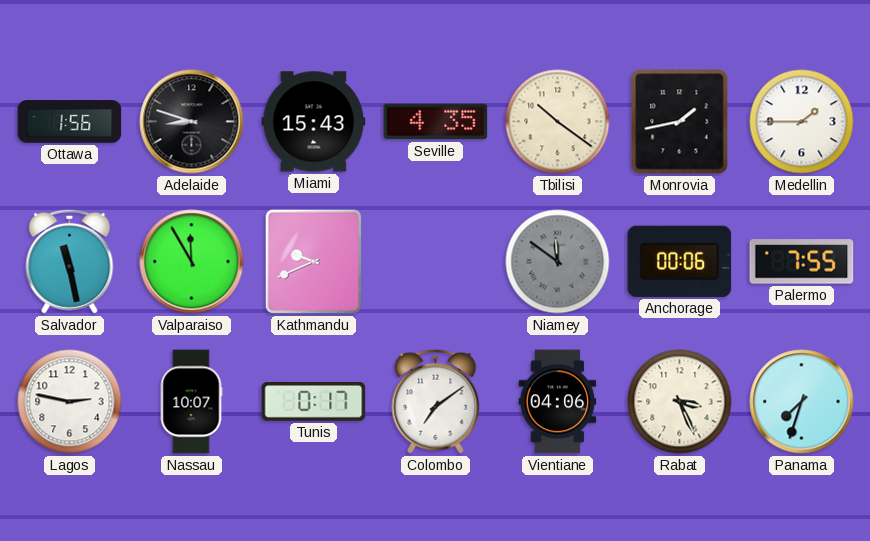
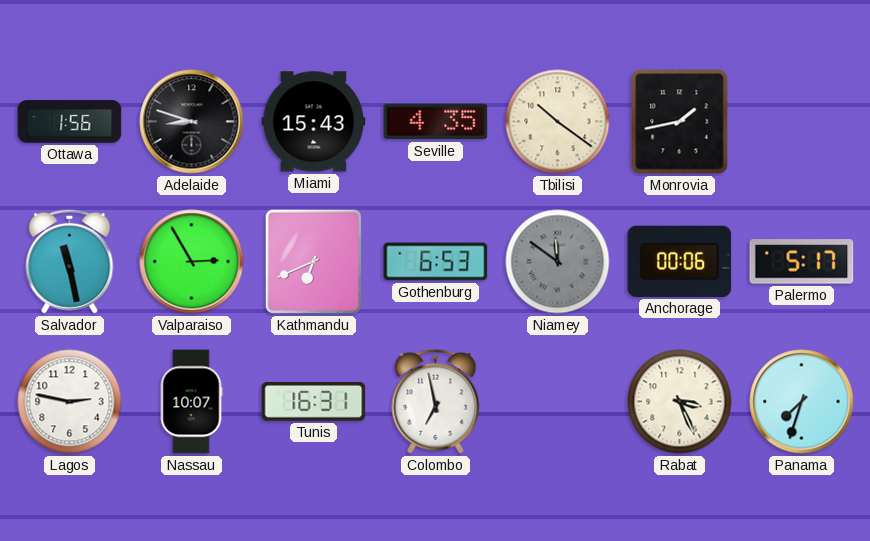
Medellin: 1:45 -> none
Valparaiso: 11:55 -> 2:55
Kathmandu: 9:41 -> 6:41
Gothenburg: none -> 6:53
Palermo: 7:55 -> 5:17
Tunis: 0:17 -> 16:31
Colombo: 7:09 -> 6:58
Vientiane: 04:06 -> none
